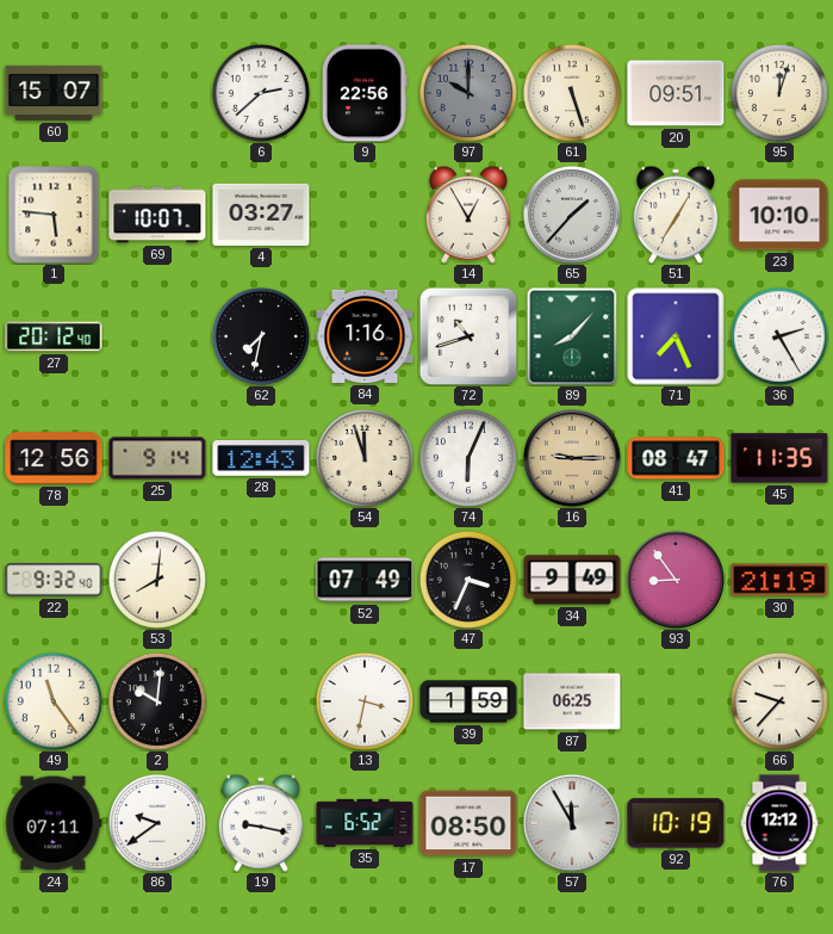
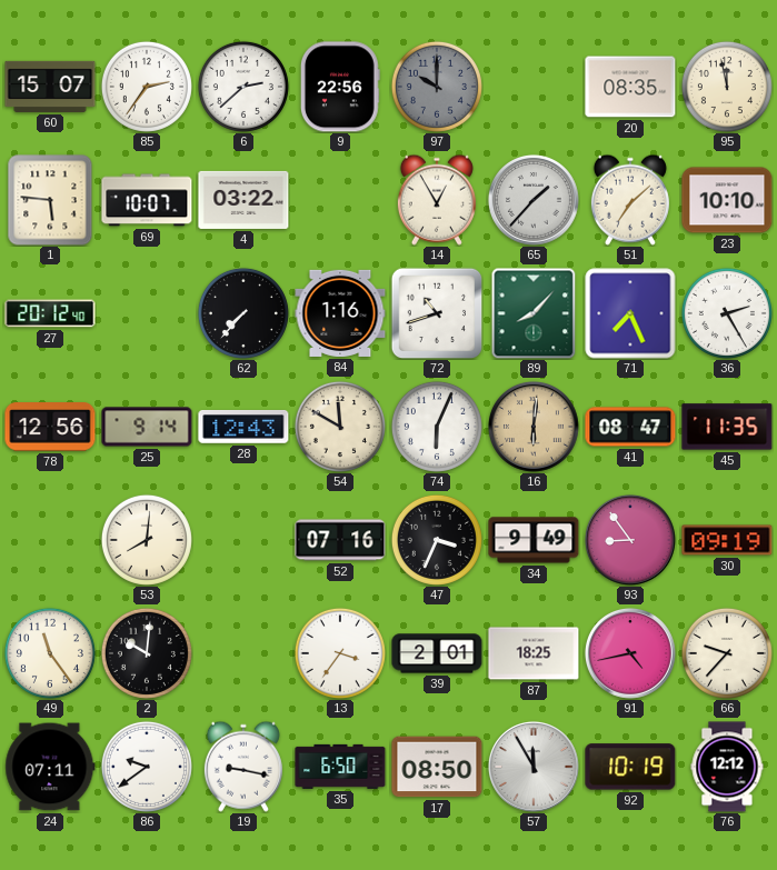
85: none -> 2:36
61: 5:27 -> none
20: 09:51 -> 08:35
95: 12:03 -> 11:58
4: 03:27 -> 03:22
51: 7:05 -> 7:08
62: 7:32 -> 7:37
54: 11:57 -> 11:50
16: 9:15 -> 6:01
22: 9:32 -> none
52: 07:49 -> 07:16
30: 21:19 -> 09:19
13: 3:32 -> 3:36
39: 1:59 -> 2:01
87: 06:25 -> 18:25
91: none -> 4:43
35: 6:52 -> 6:50
